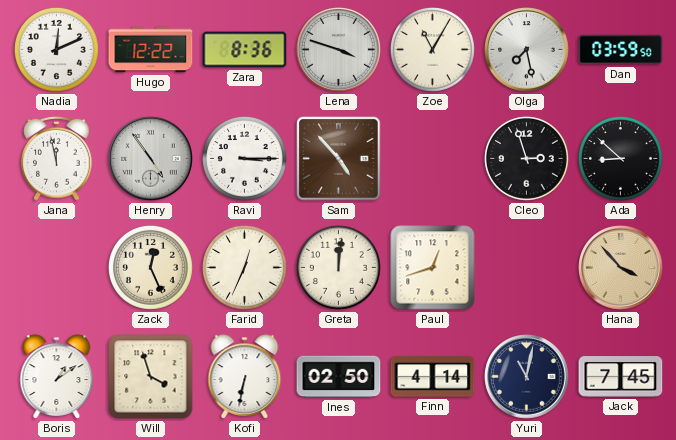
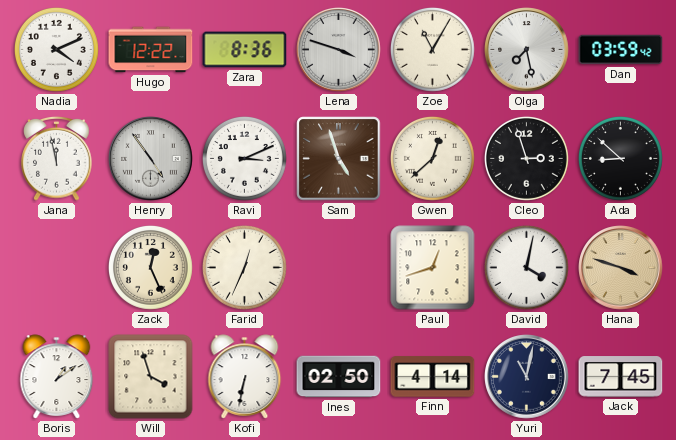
Nadia: 12:11 -> 4:11
Dan: 03:59:50 -> 03:59:42
Ravi: 3:15 -> 3:11
Sam: 4:53 -> 4:57
Gwen: none -> 12:38
Greta: 12:01 -> none
David: none -> 4:02
Hana: 3:53 -> 3:48
